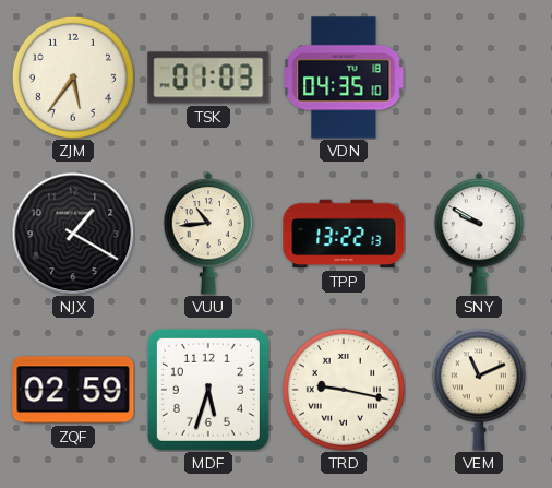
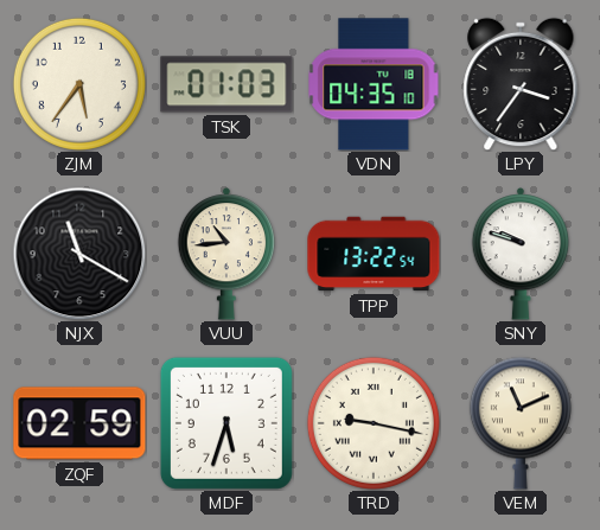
LPY: none -> 3:36
NJX: 1:20 -> 11:20
TPP: 13:22:13 -> 13:22:54
SNY: 9:50 -> 9:48
